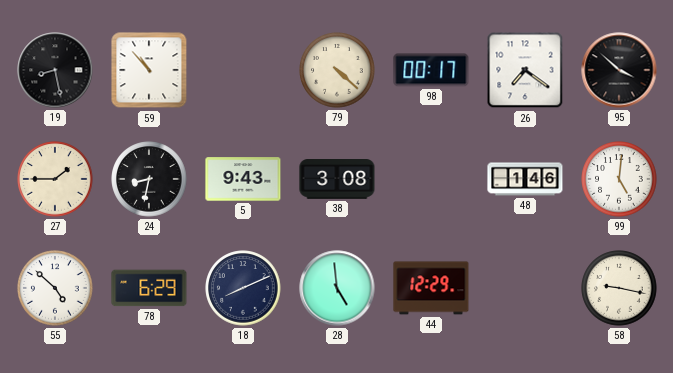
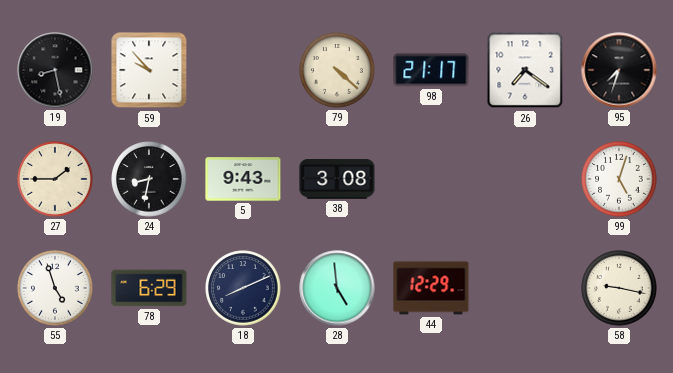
59: 10:53 -> 9:53
98: 00:17 -> 21:17
95: 3:52 -> 7:33
48: 1:46 -> none
99: 5:01 -> 5:03
55: 4:52 -> 4:57
